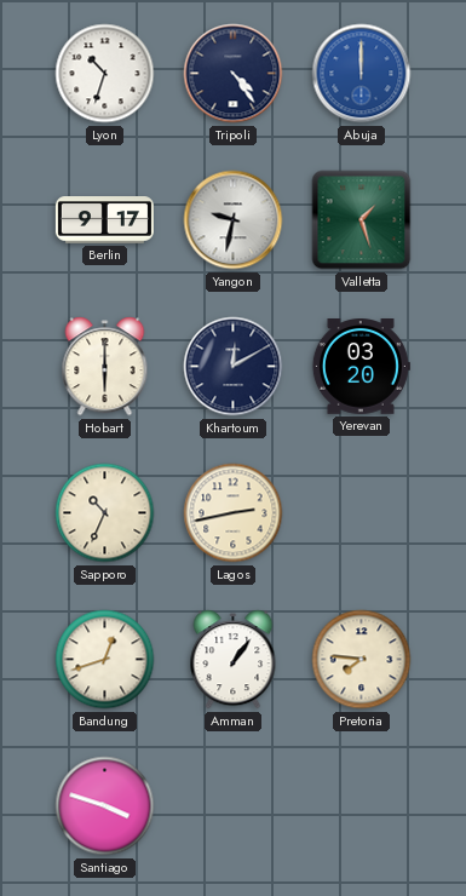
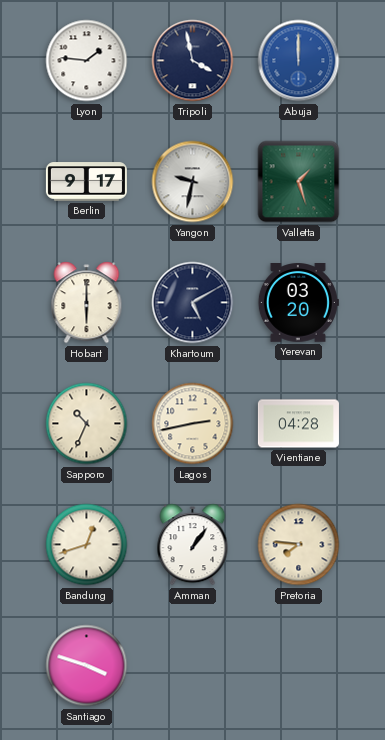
Lyon: 10:33 -> 1:46
Tripoli: 4:24 -> 3:58
Khartoum: 12:10 -> 5:10
Vientiane: none -> 04:28
